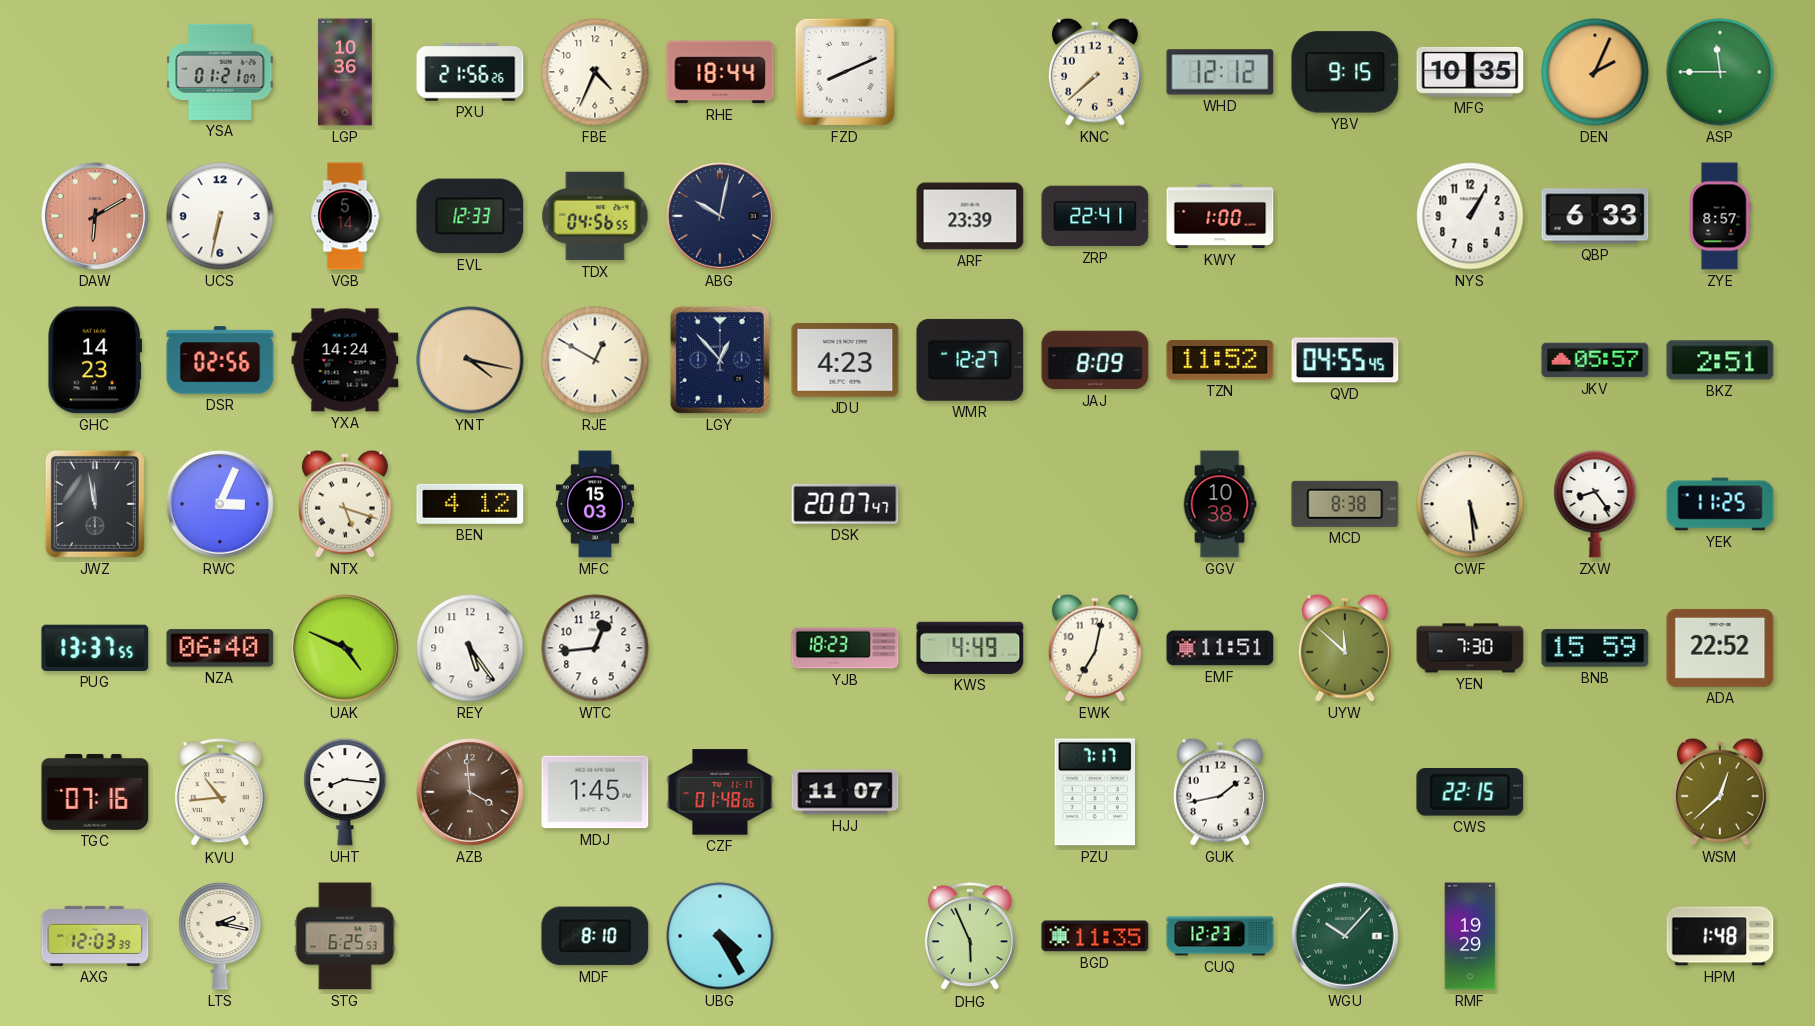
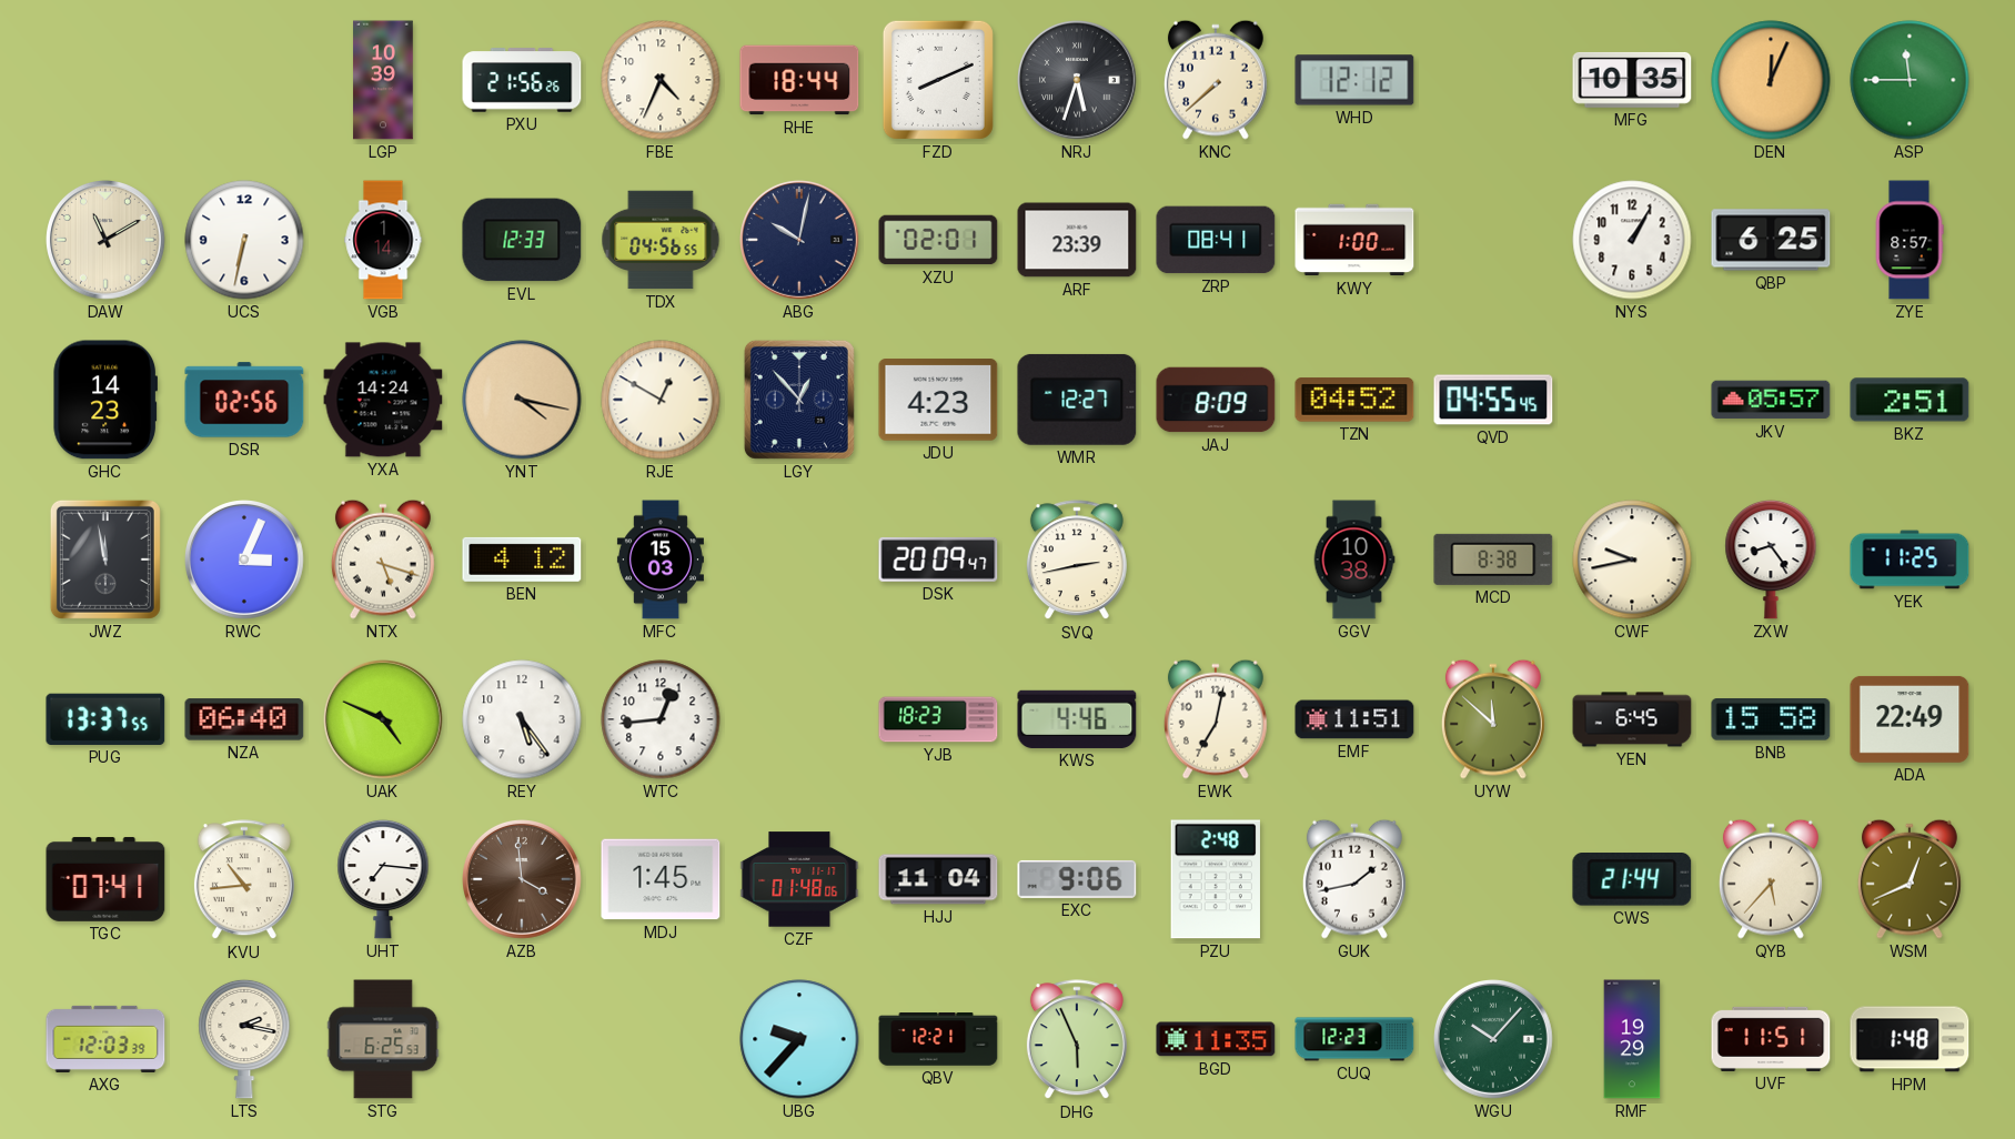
YSA: 01:21 -> none
LGP: 10:36 -> 10:39
NRJ: none -> 5:33
YBV: 9:15 -> none
DEN: 2:04 -> 12:04
DAW: 6:10 -> 11:10
DAW dial: salmon -> cream
VGB: 5:14 -> 1:14
XZU: none -> 02:01
ZRP: 22:41 -> 08:41
QBP: 6:33 -> 6:25
TZN: 11:52 -> 04:52
DSK: 20:07 -> 20:09
SVQ: none -> 2:43
CWF: 5:29 -> 9:43
KWS: 4:49 -> 4:46
YEN: 7:30 -> 6:45
BNB: 15:59 -> 15:58
ADA: 22:52 -> 22:49
TGC: 07:16 -> 07:41
UHT: 8:16 -> 7:16
HJJ: 11:07 -> 11:04
EXC: none -> 9:06
PZU: 7:17 -> 2:48
CWS: 22:15 -> 21:44
QYB: none -> 5:37
WSM: 12:38 -> 12:41
MDF: 8:10 -> none
UBG: 4:25 -> 9:37
QBV: none -> 12:21
UVF: none -> 11:51
